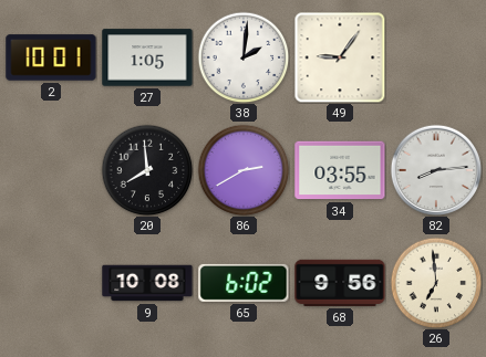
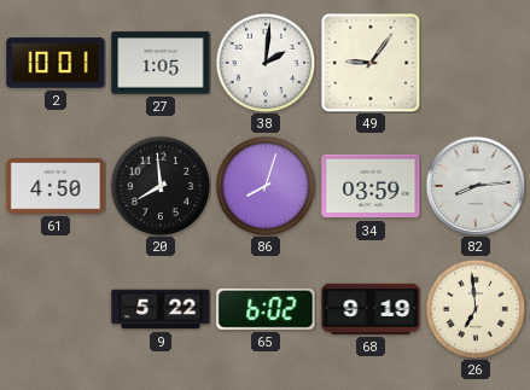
61: none -> 4:50
86: 2:40 -> 8:03
34: 03:55 -> 03:59
9: 10:08 -> 5:22
68: 9:56 -> 9:19
